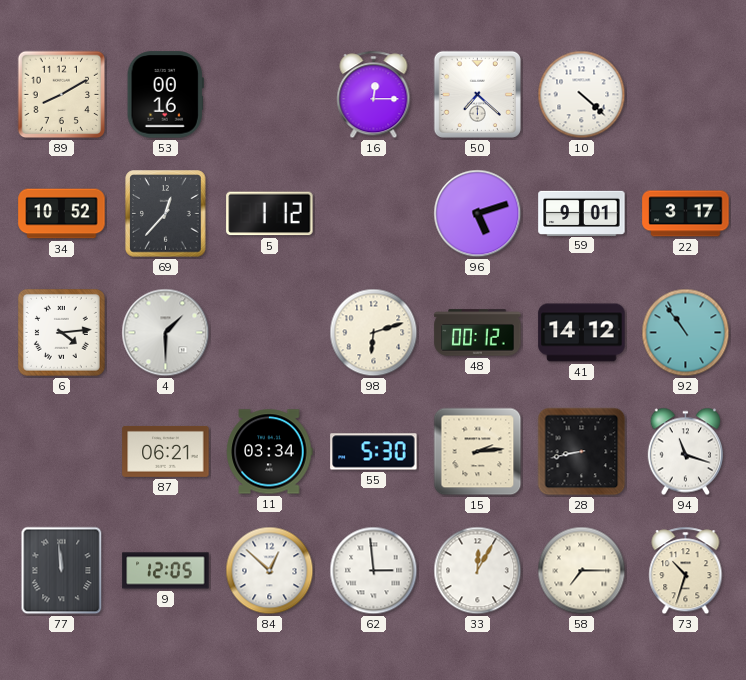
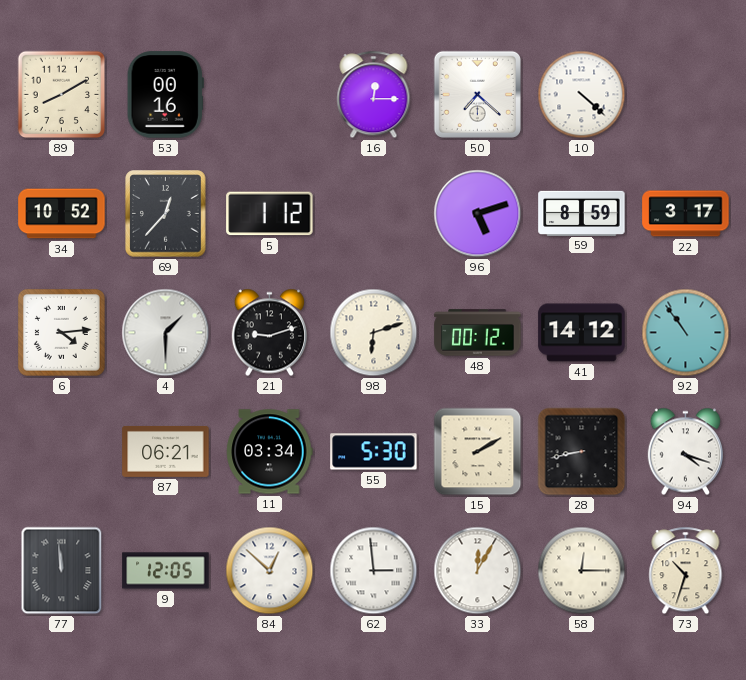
59: 9:01 -> 8:59
21: none -> 9:12
15: 2:14 -> 2:10
94: 11:18 -> 4:18
58: 7:15 -> 12:15
